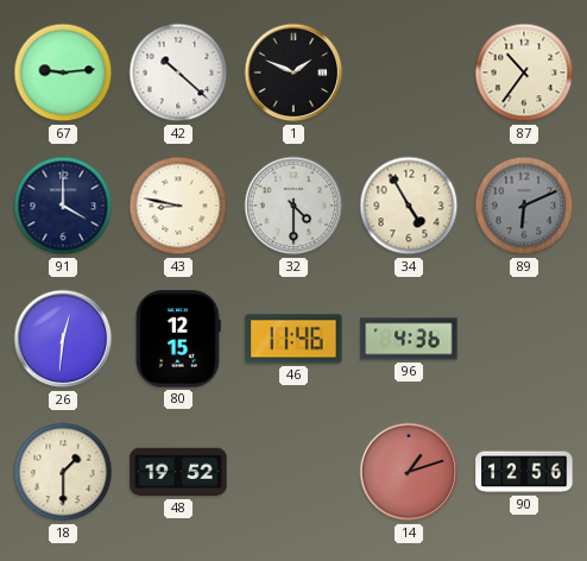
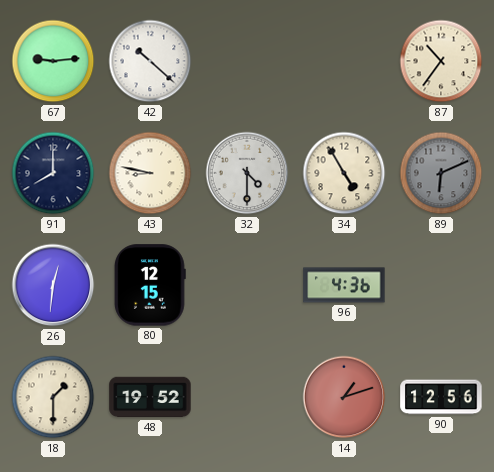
1: 1:49 -> none
91: 4:00 -> 8:00
46: 11:46 -> none
